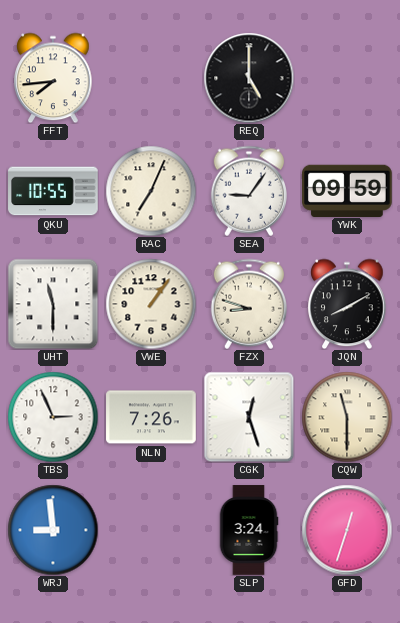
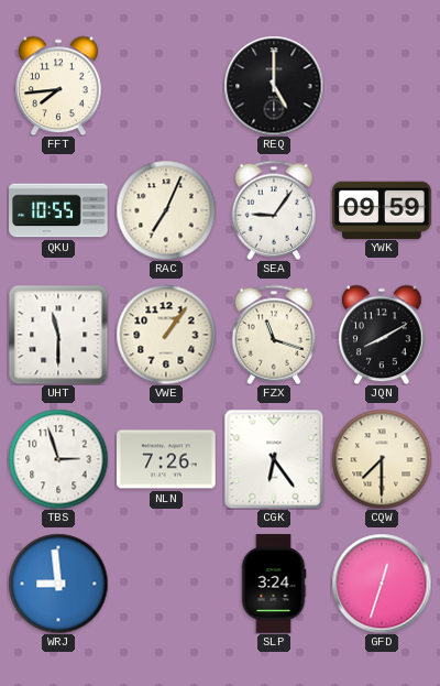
FZX: 8:48 -> 11:18
TBS: 2:56 -> 2:57
CGK: 12:27 -> 6:24
CQW: 11:30 -> 7:30
